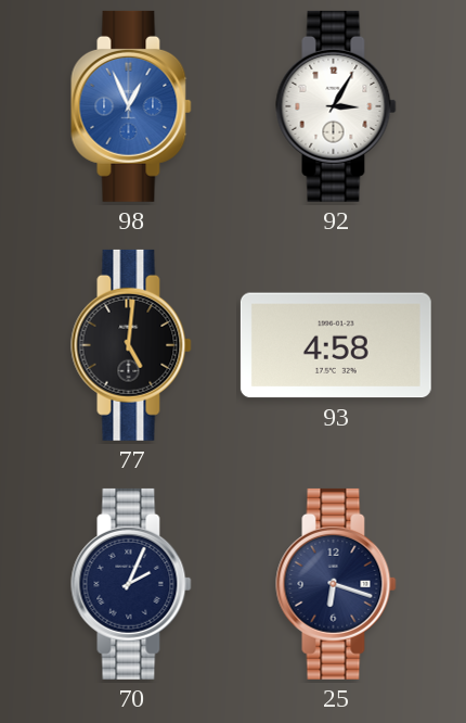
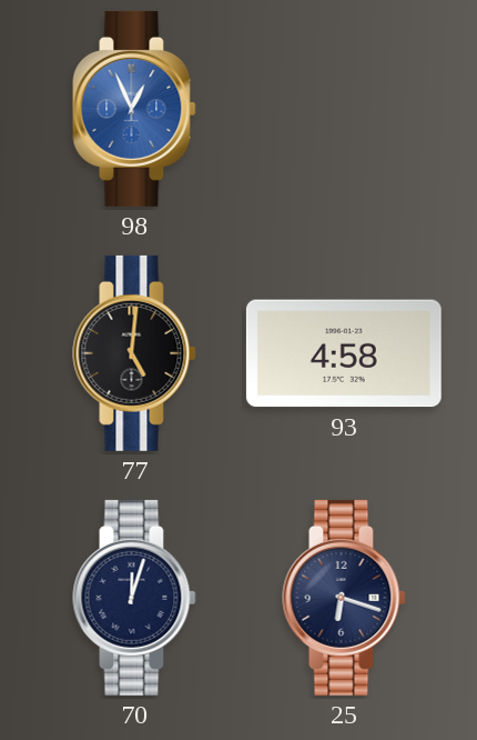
92: 3:05 -> none
70: 2:04 -> 12:03
